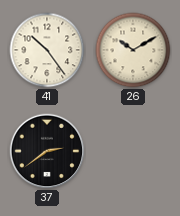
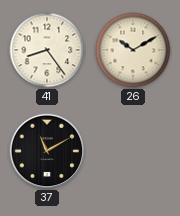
41: 10:24 -> 8:24
37: 2:39 -> 11:10
